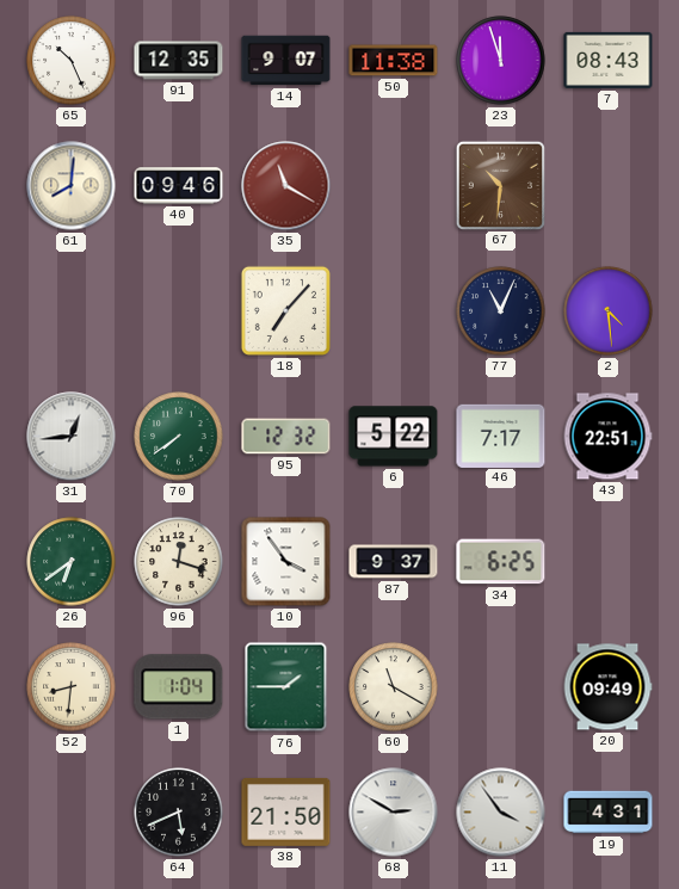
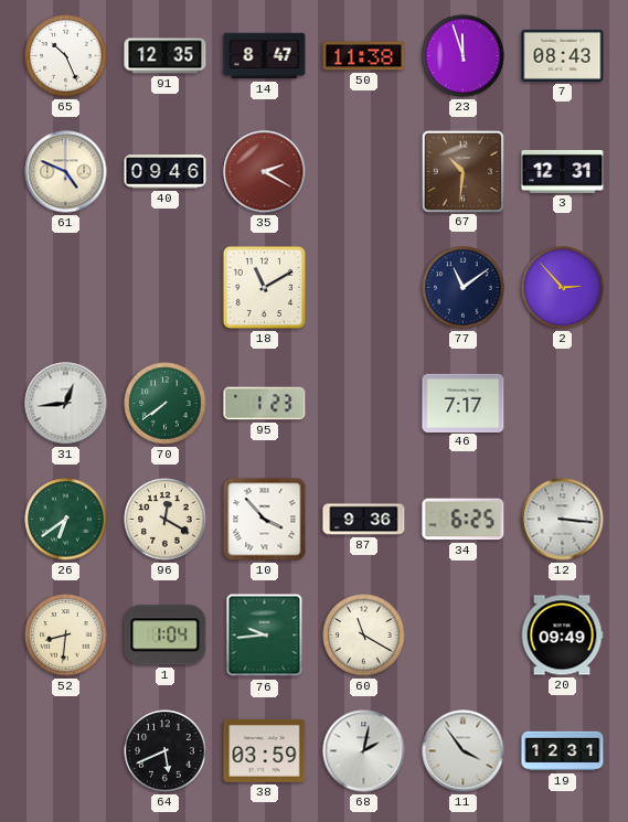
14: 9:07 -> 8:47
61: 8:01 -> 4:49
35: 11:20 -> 2:20
3: none -> 12:31
18: 7:07 -> 11:10
77: 11:04 -> 11:09
2: 4:29 -> 2:53
95: 12:32 -> 1:23
6: 5:22 -> none
43: 22:51 -> none
96: 12:18 -> 12:20
10: 3:54 -> 3:53
87: 9:37 -> 9:36
12: none -> 3:16
76: 1:45 -> 9:44
38: 21:50 -> 03:59
68: 2:50 -> 2:02
19: 4:31 -> 12:31
